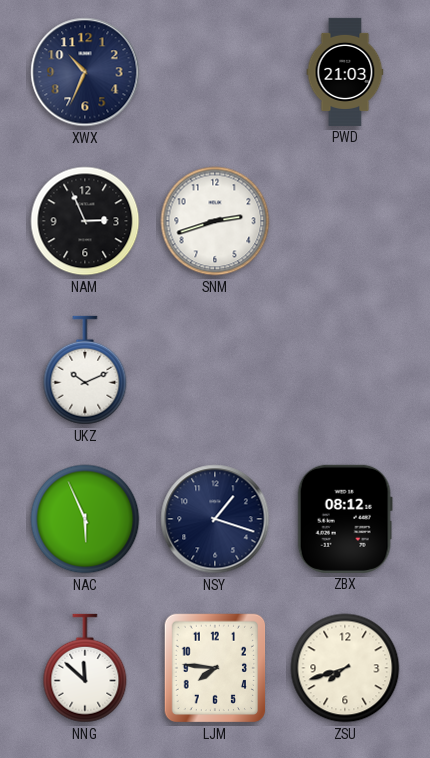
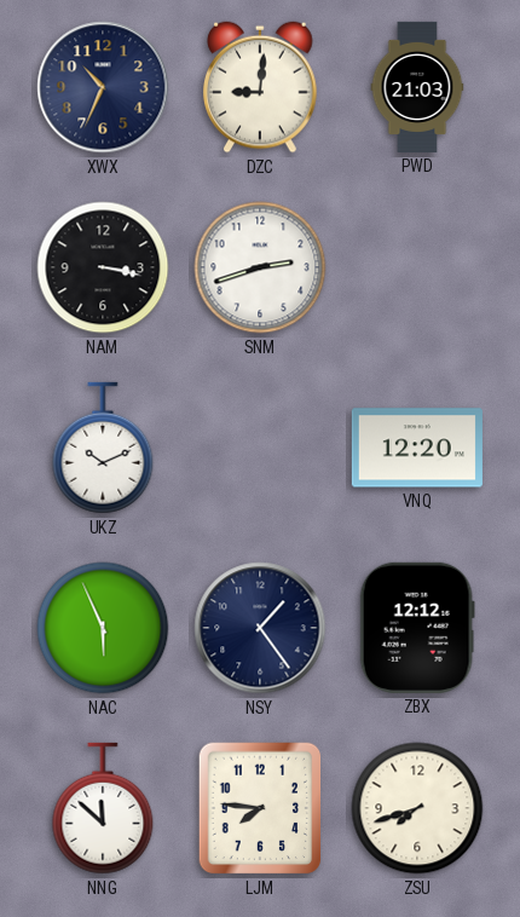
DZC: none -> 9:01
NAM: 2:56 -> 3:17
VNQ: none -> 12:20
NSY: 1:18 -> 1:24
ZBX: 08:12 -> 12:12
